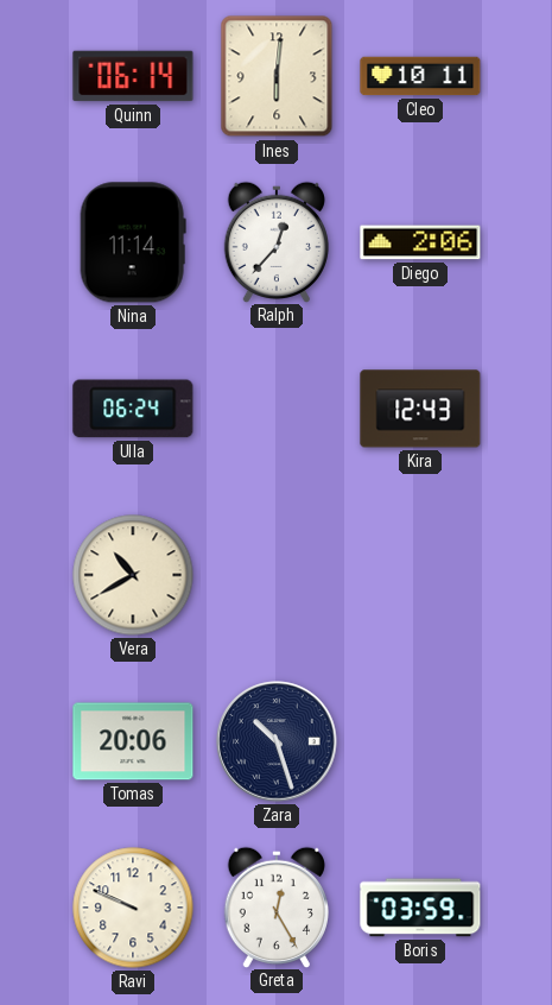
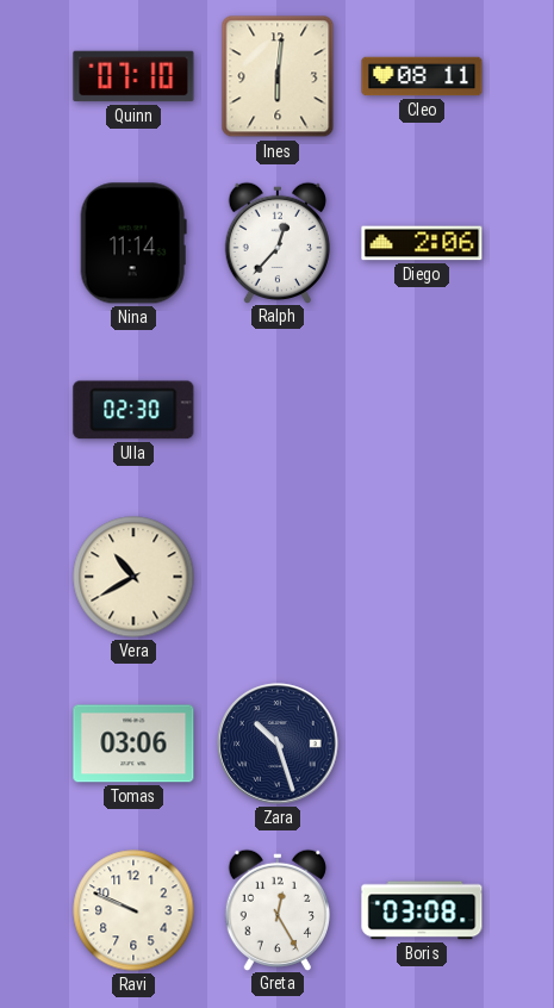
Quinn: 06:14 -> 07:10
Cleo: 10:11 -> 08:11
Ulla: 06:24 -> 02:30
Kira: 12:43 -> none
Tomas: 20:06 -> 03:06
Boris: 03:59 -> 03:08
